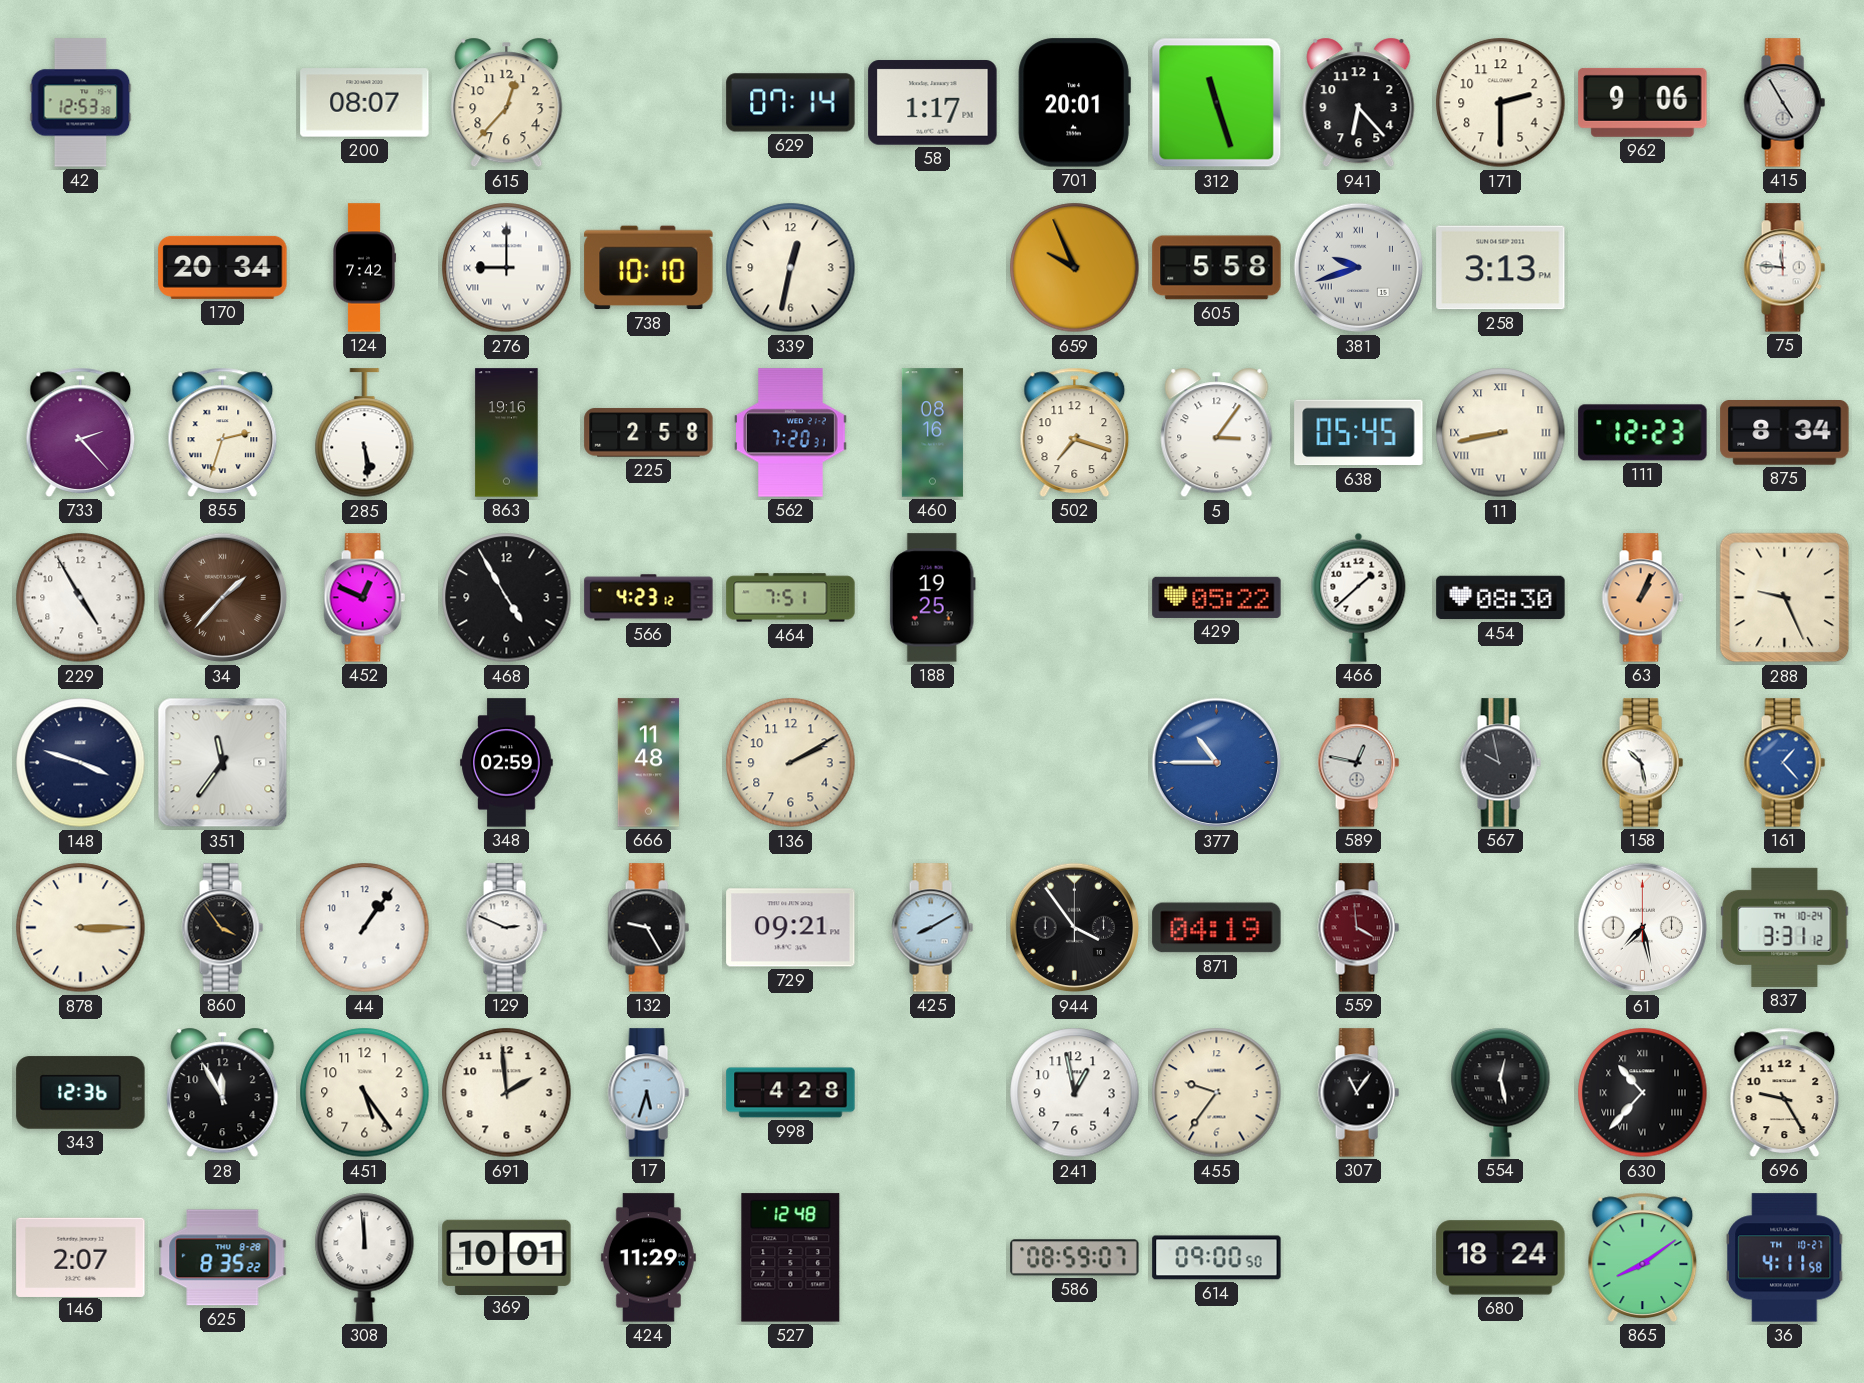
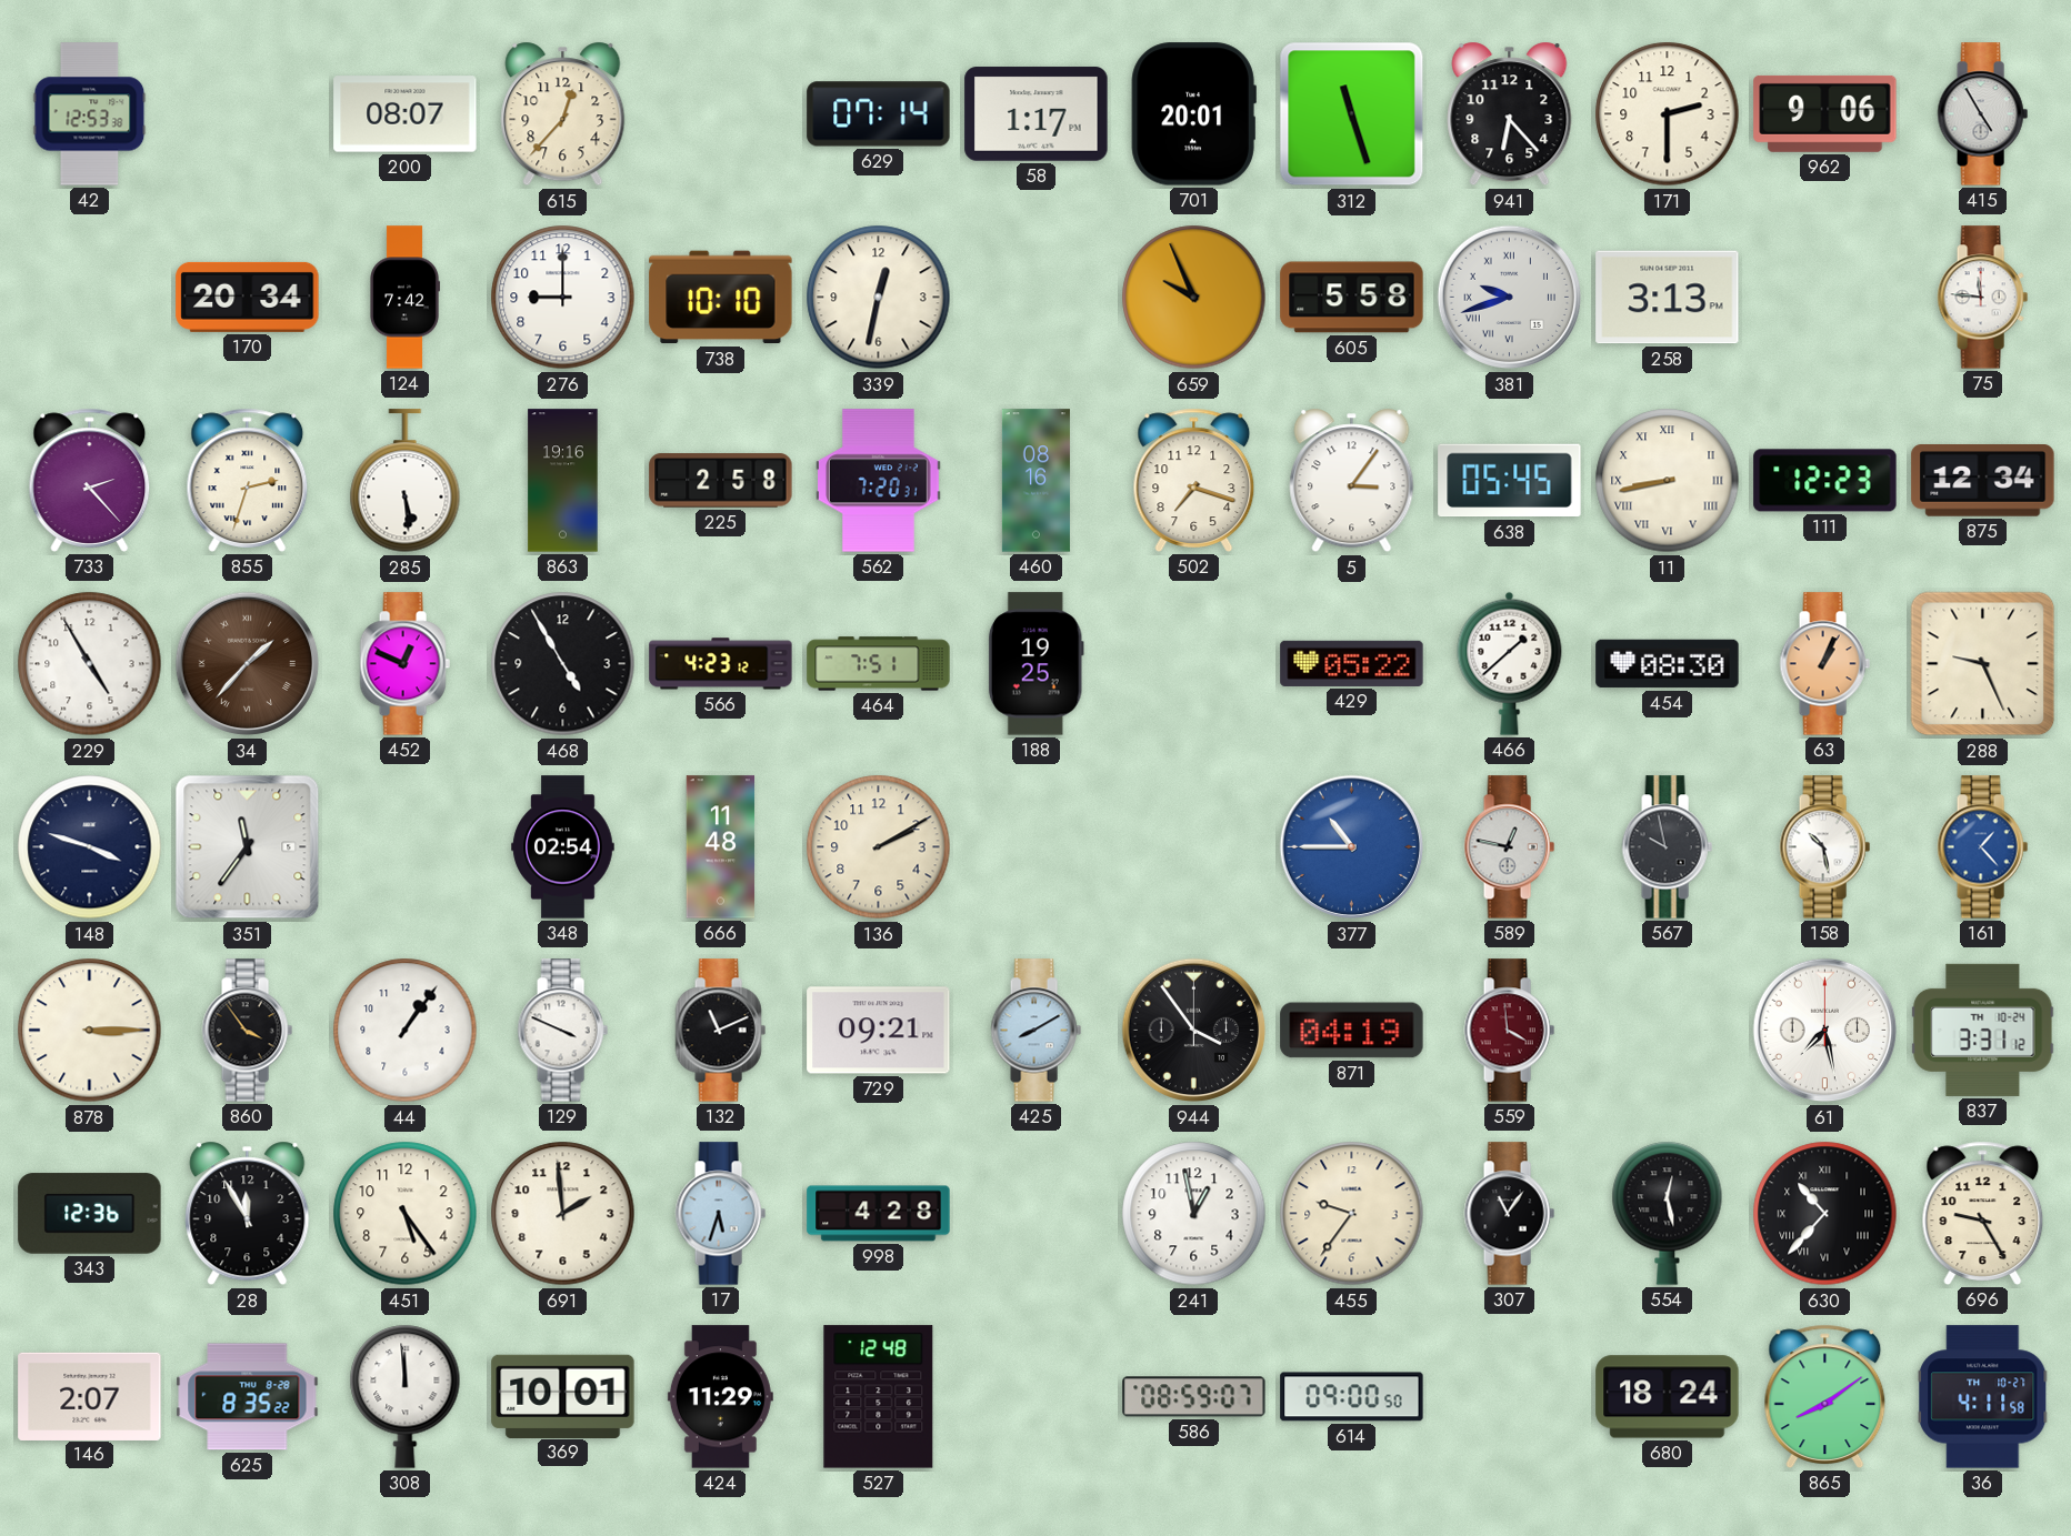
276 numerals: Roman -> Arabic
875: 8:34 -> 12:34
348: 02:59 -> 02:54
129: 2:49 -> 3:49
132: 9:25 -> 11:11
